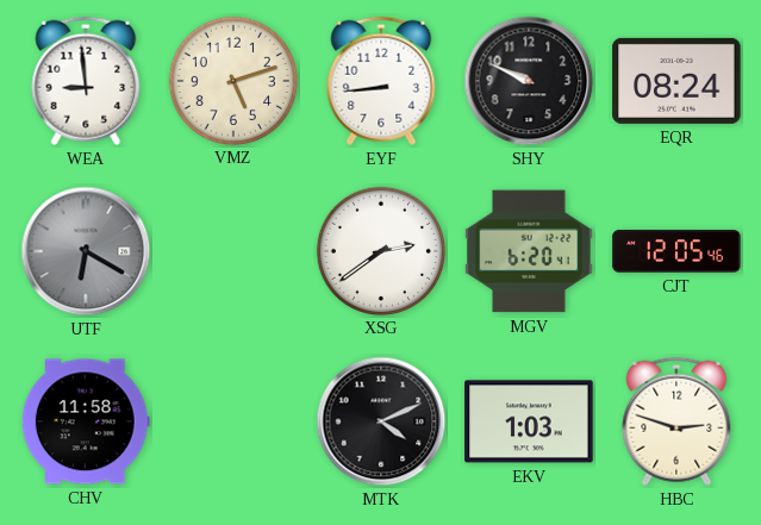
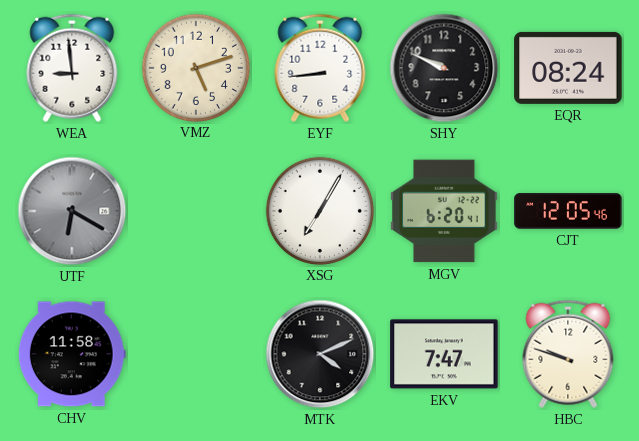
XSG: 2:39 -> 7:05
EKV: 1:03 -> 7:47
HBC: 2:48 -> 9:48
